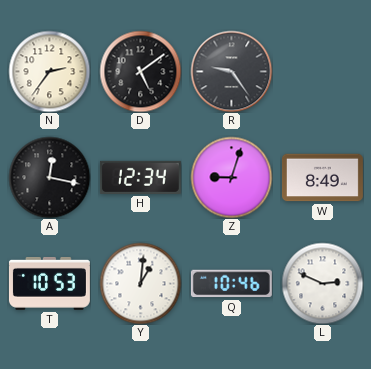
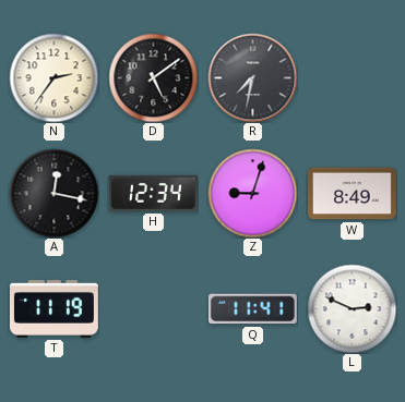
R: 9:24 -> 7:32
T: 10:53 -> 11:19
Y: 1:01 -> none
Q: 10:46 -> 11:41
